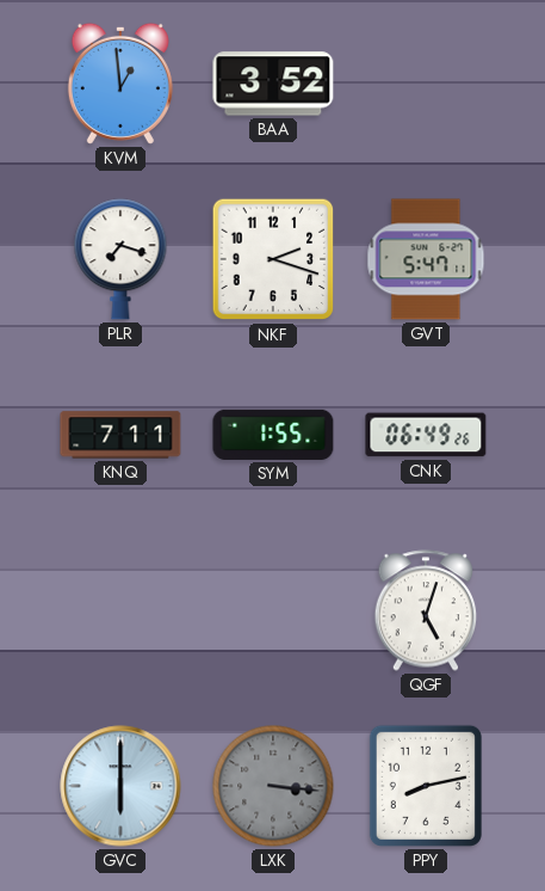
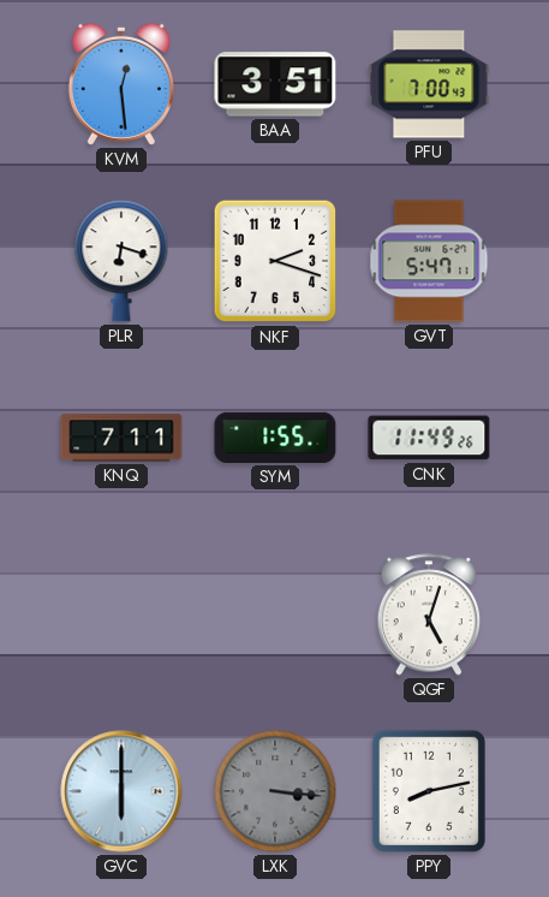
KVM: 12:59 -> 12:29
BAA: 3:52 -> 3:51
PFU: none -> 7:00
PLR: 7:18 -> 6:18
CNK: 06:49 -> 11:49
